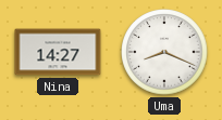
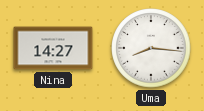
Uma: 8:19 -> 8:16
